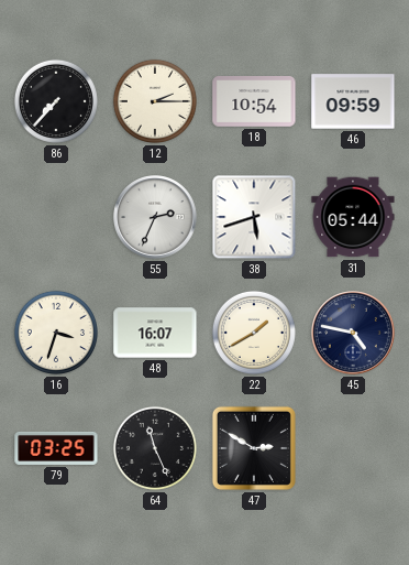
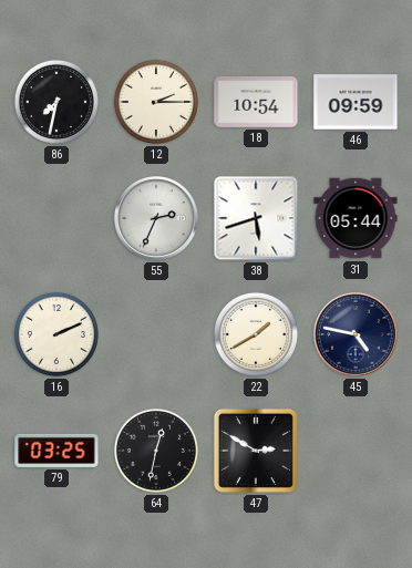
86: 7:37 -> 7:32
16: 3:33 -> 2:11
48: 16:07 -> none
64: 11:26 -> 12:32
